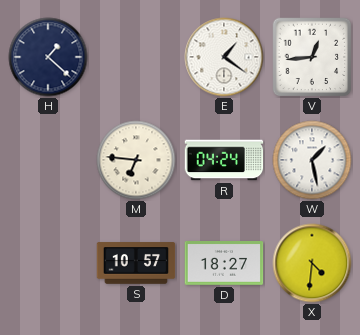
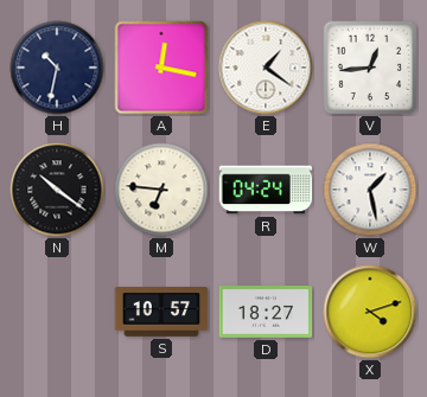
H: 1:22 -> 10:32
A: none -> 12:17
N: none -> 10:21
X: 4:31 -> 4:12
